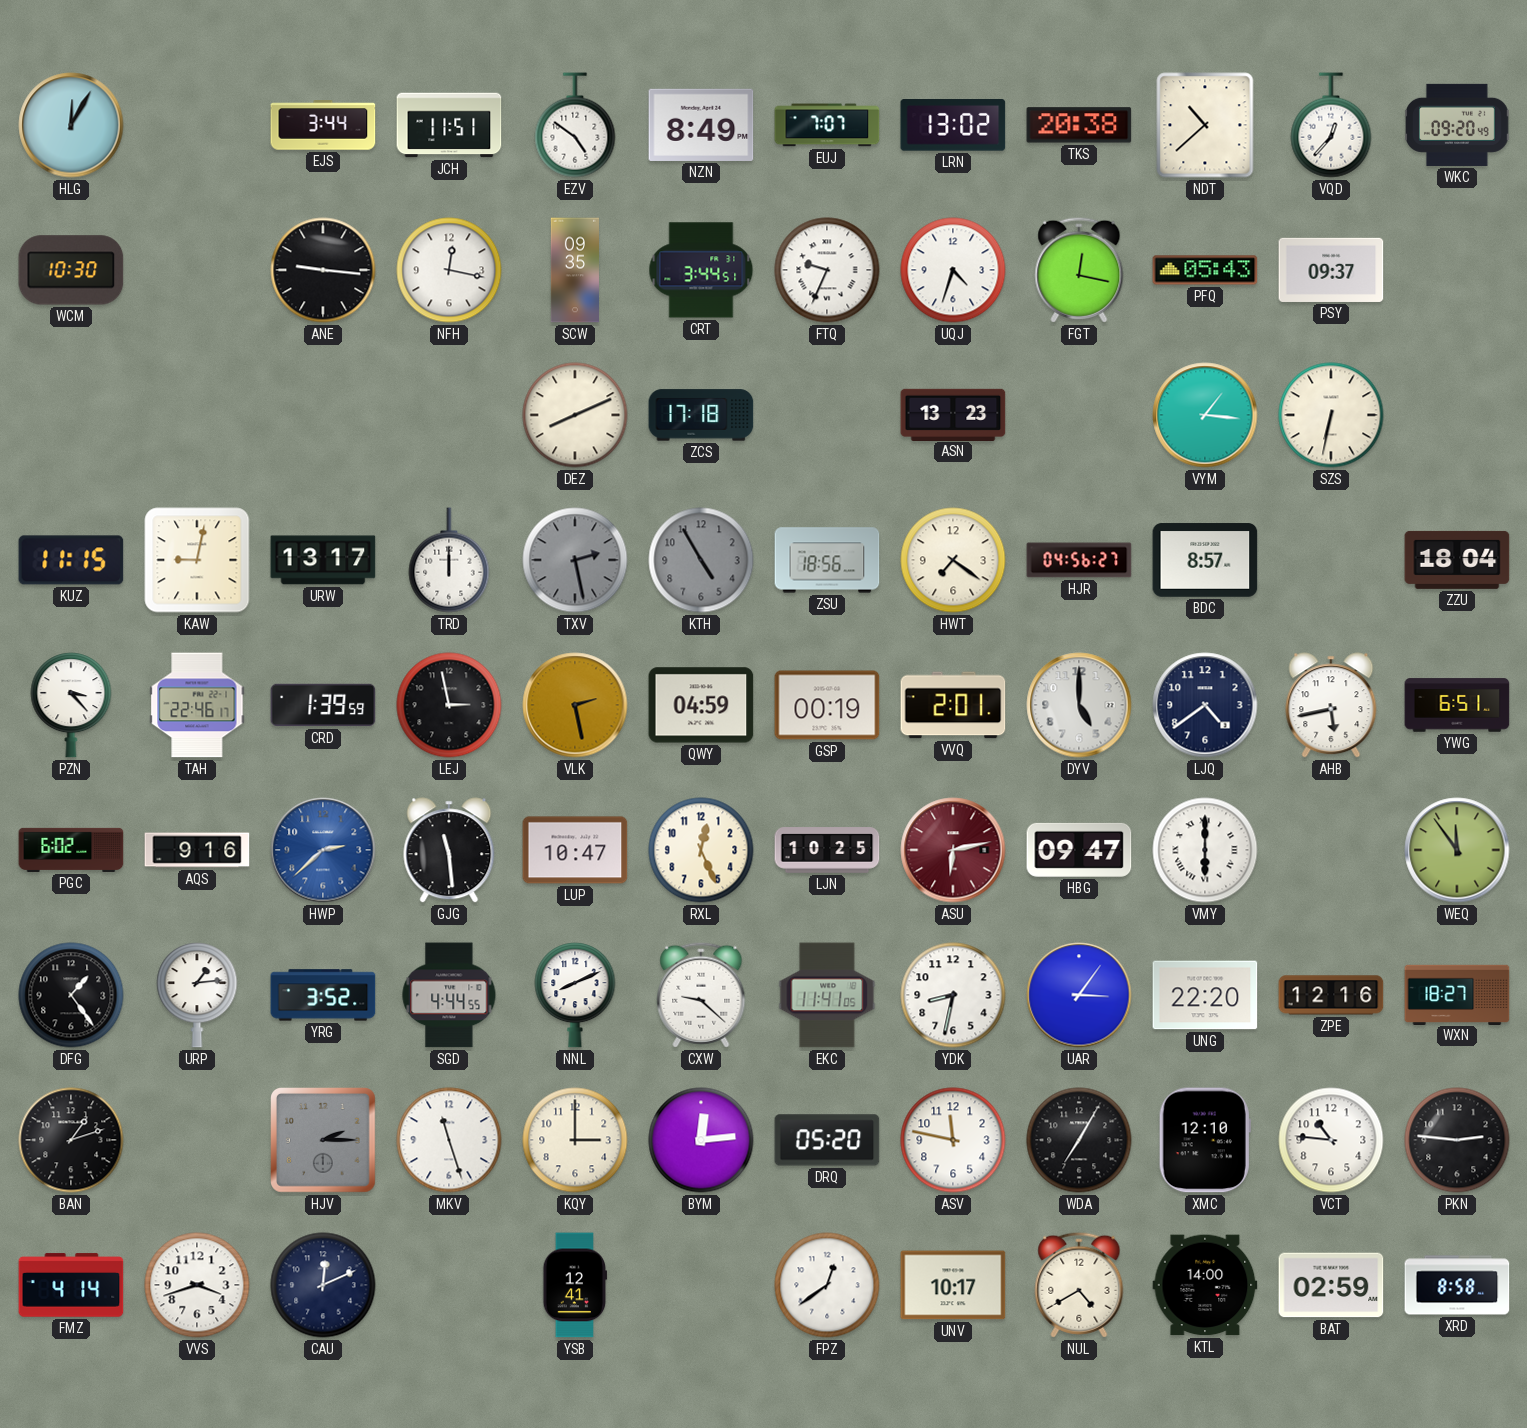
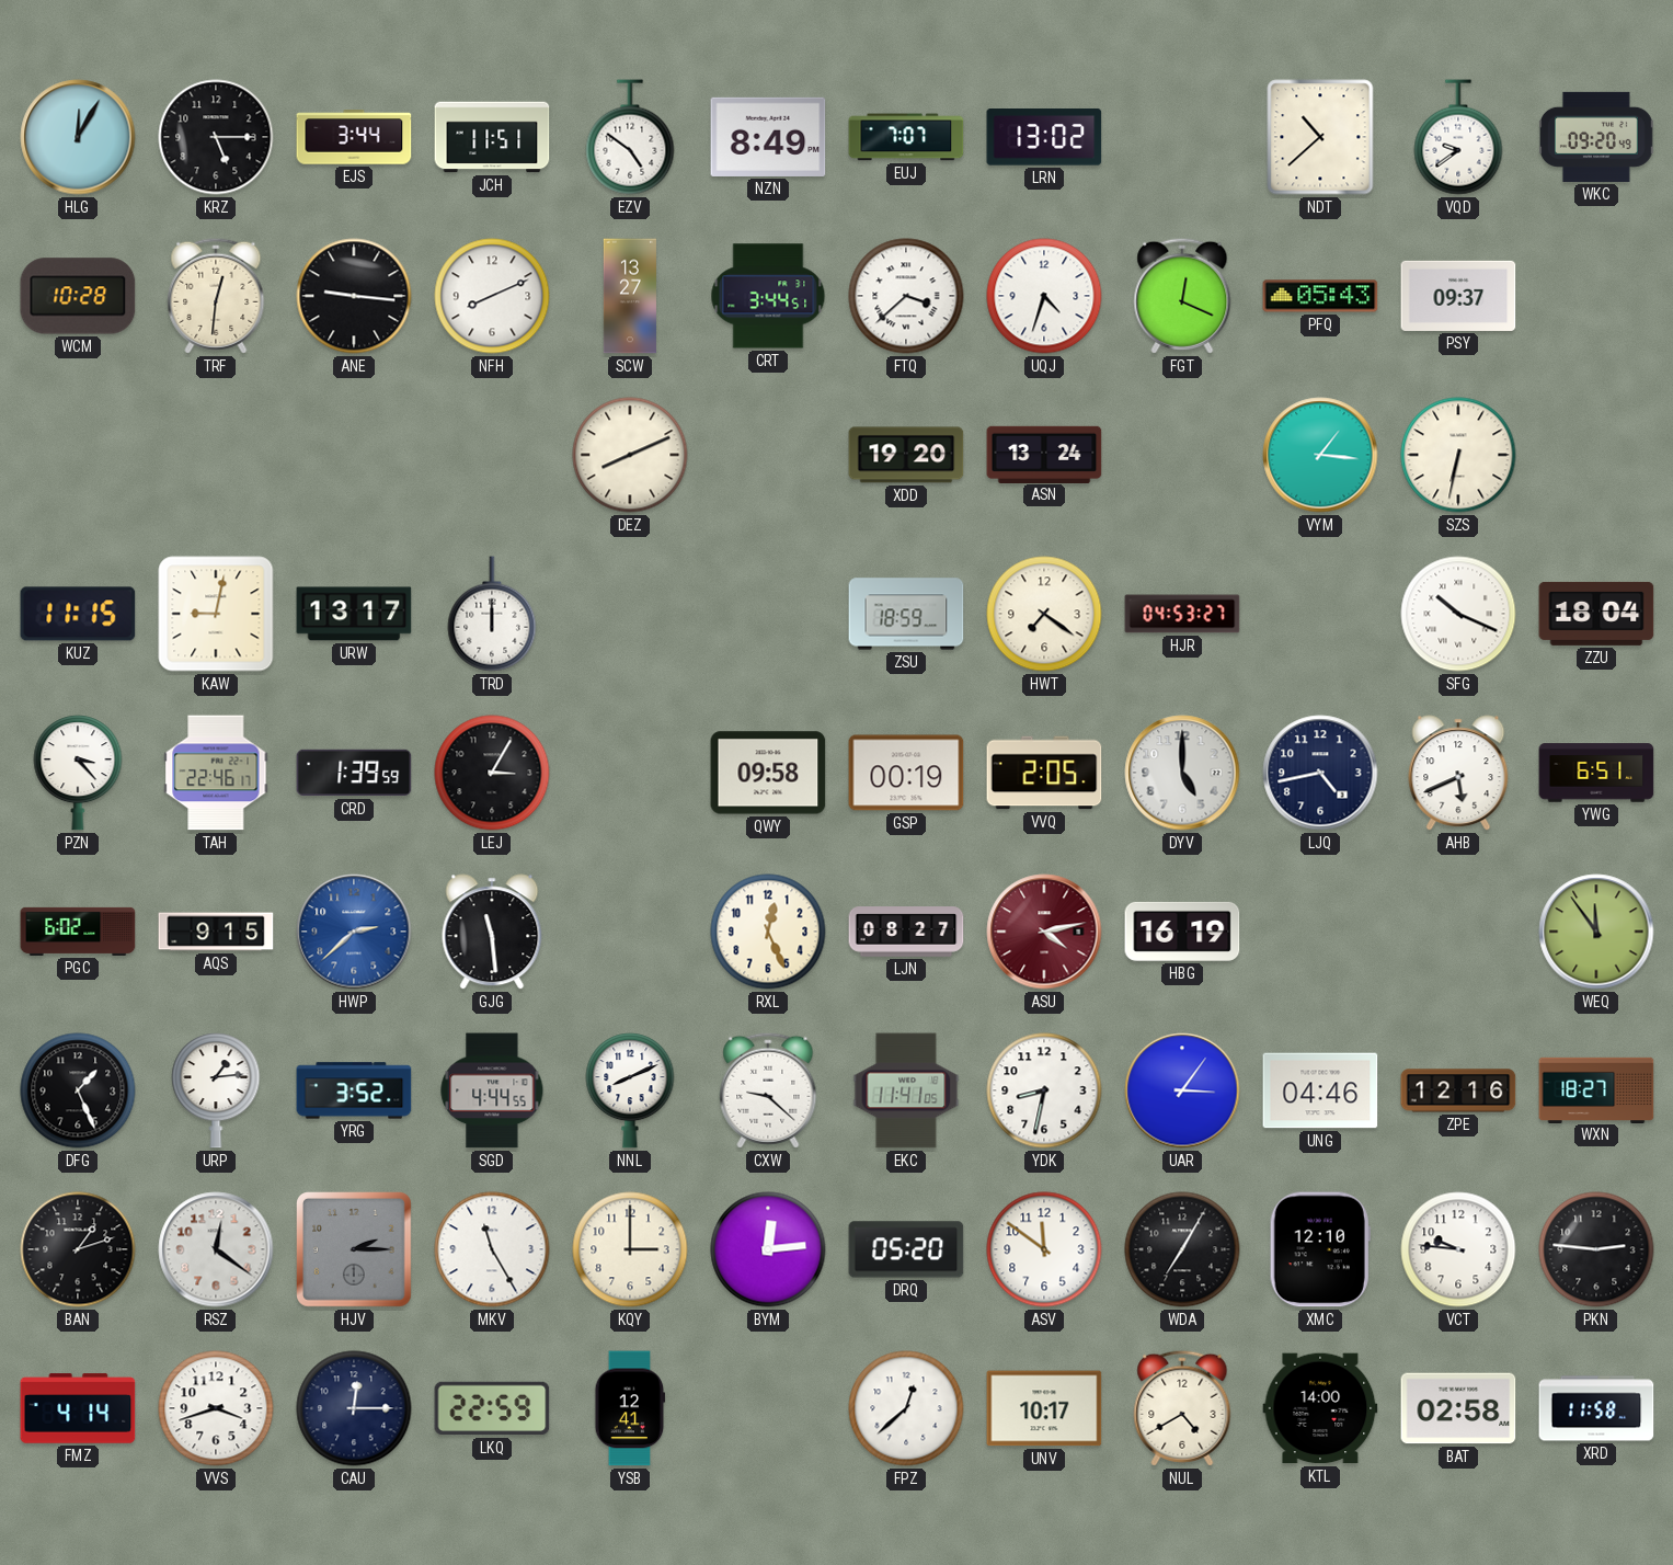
KRZ: none -> 5:15
TKS: 20:38 -> none
VQD: 12:37 -> 9:39
WCM: 10:30 -> 10:28
TRF: none -> 12:31
NFH: 12:17 -> 8:11
SCW: 09:35 -> 13:27
FTQ: 9:34 -> 3:38
FGT: 12:17 -> 12:19
ZCS: 17:18 -> none
XDD: none -> 19:20
ASN: 13:23 -> 13:24
TXV: 2:28 -> none
KTH: 4:55 -> none
ZSU: 18:56 -> 18:59
HJR: 04:56 -> 04:53
BDC: 8:57 -> none
SFG: none -> 10:19
LEJ: 2:58 -> 3:05
VLK: 2:28 -> none
QWY: 04:59 -> 09:58
VVQ: 2:01 -> 2:05
LJQ: 4:39 -> 4:43
AHB: 5:43 -> 5:41
AQS: 9:16 -> 9:15
LUP: 10:47 -> none
LJN: 10:25 -> 08:27
ASU: 6:13 -> 4:13
HBG: 09:47 -> 16:19
VMY: 6:00 -> none
DFG: 1:24 -> 1:26
UNG: 22:20 -> 04:46
RSZ: none -> 12:21
MKV: 11:27 -> 11:25
ASV: 11:47 -> 11:51
VCT: 10:46 -> 9:46
CAU: 12:11 -> 12:15
LKQ: none -> 22:59
FPZ: 12:39 -> 12:38
BAT: 02:59 -> 02:58
XRD: 8:58 -> 11:58
